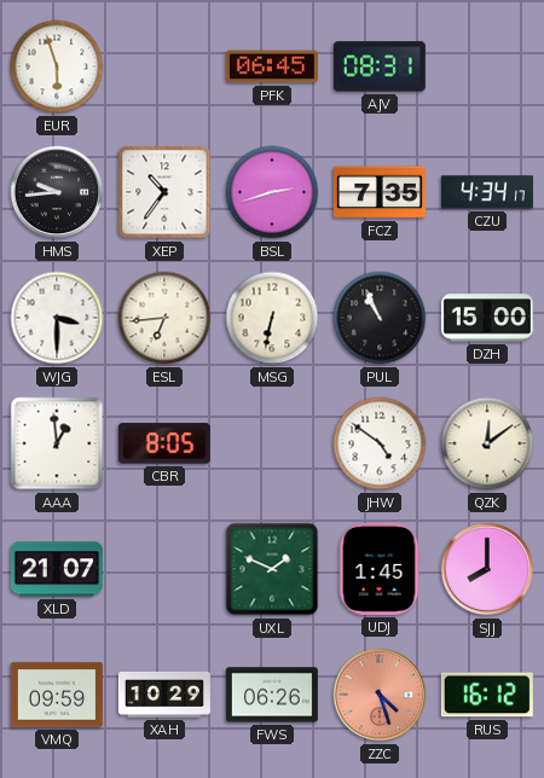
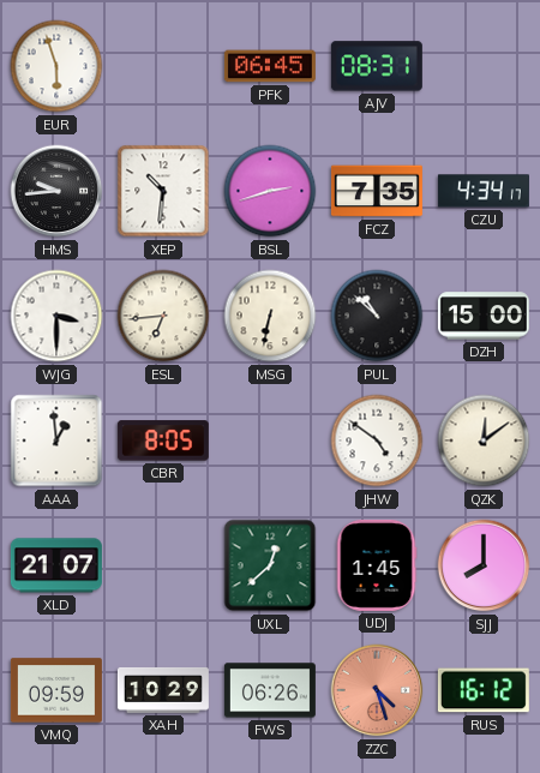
XEP: 10:36 -> 10:31
PUL: 10:56 -> 10:52
UXL: 1:49 -> 12:38
